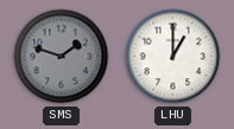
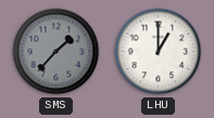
SMS: 1:48 -> 1:37
